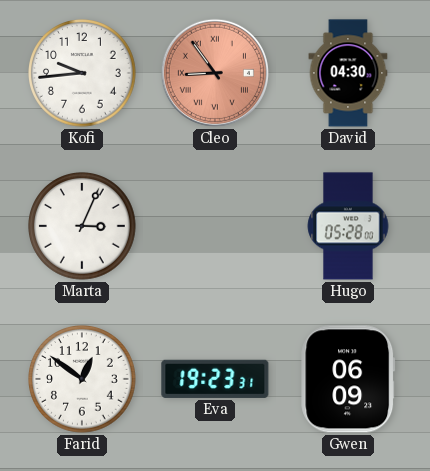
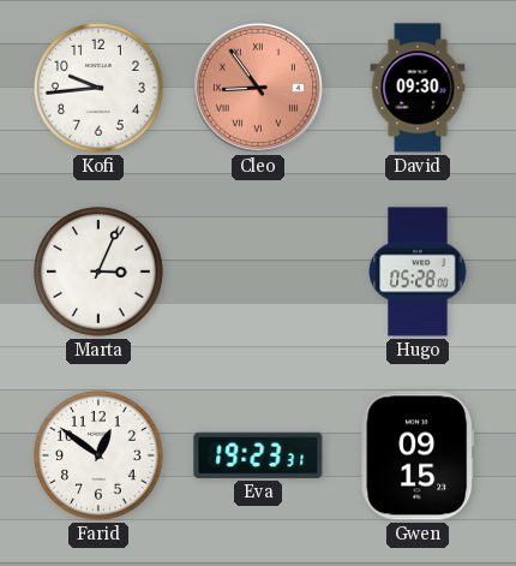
David: 04:30 -> 09:30
Gwen: 06:09 -> 09:15
